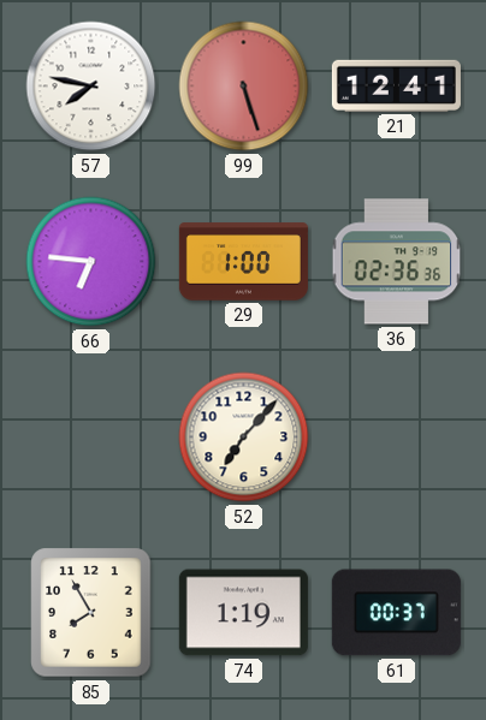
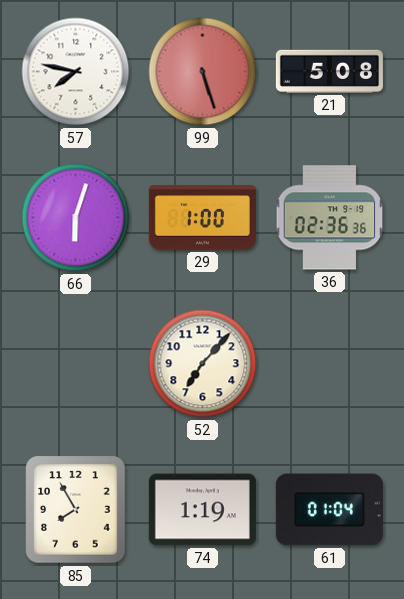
21: 12:41 -> 5:08
66: 6:46 -> 6:03
61: 00:37 -> 01:04
